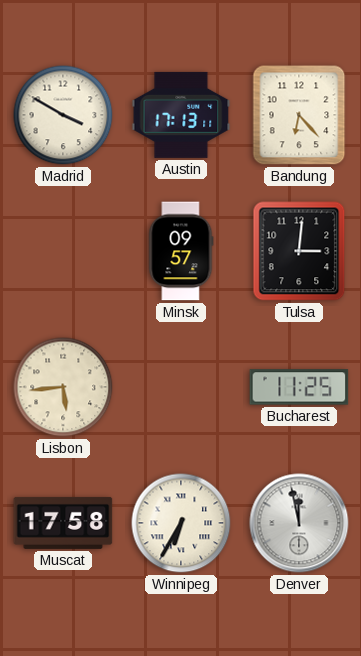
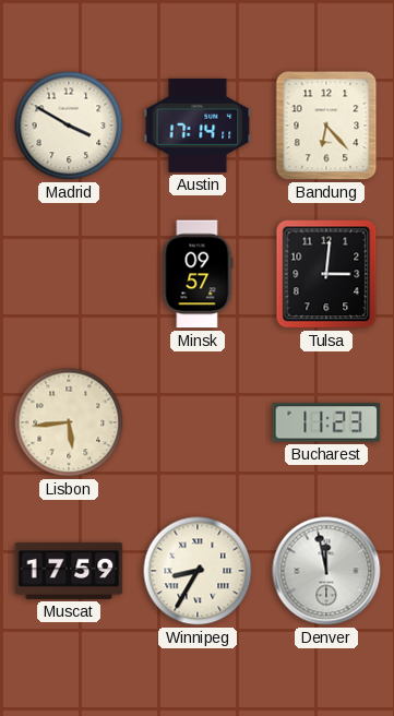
Austin: 17:13 -> 17:14
Bucharest: 11:25 -> 11:23
Muscat: 17:58 -> 17:59
Winnipeg: 6:35 -> 8:35
